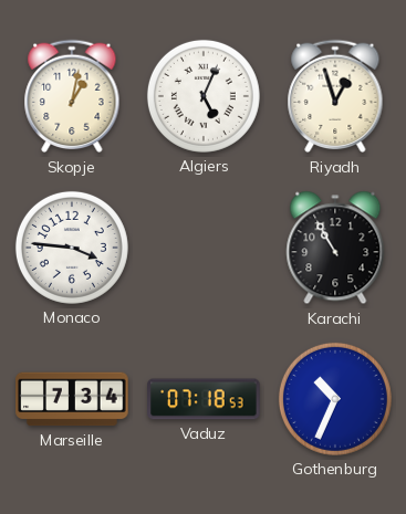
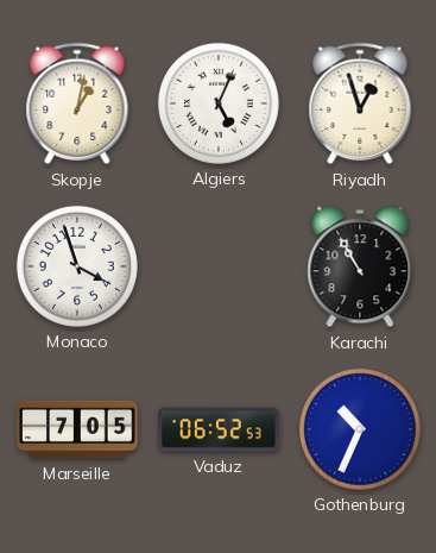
Monaco: 3:46 -> 3:57
Marseille: 7:34 -> 7:05
Vaduz: 07:18 -> 06:52
